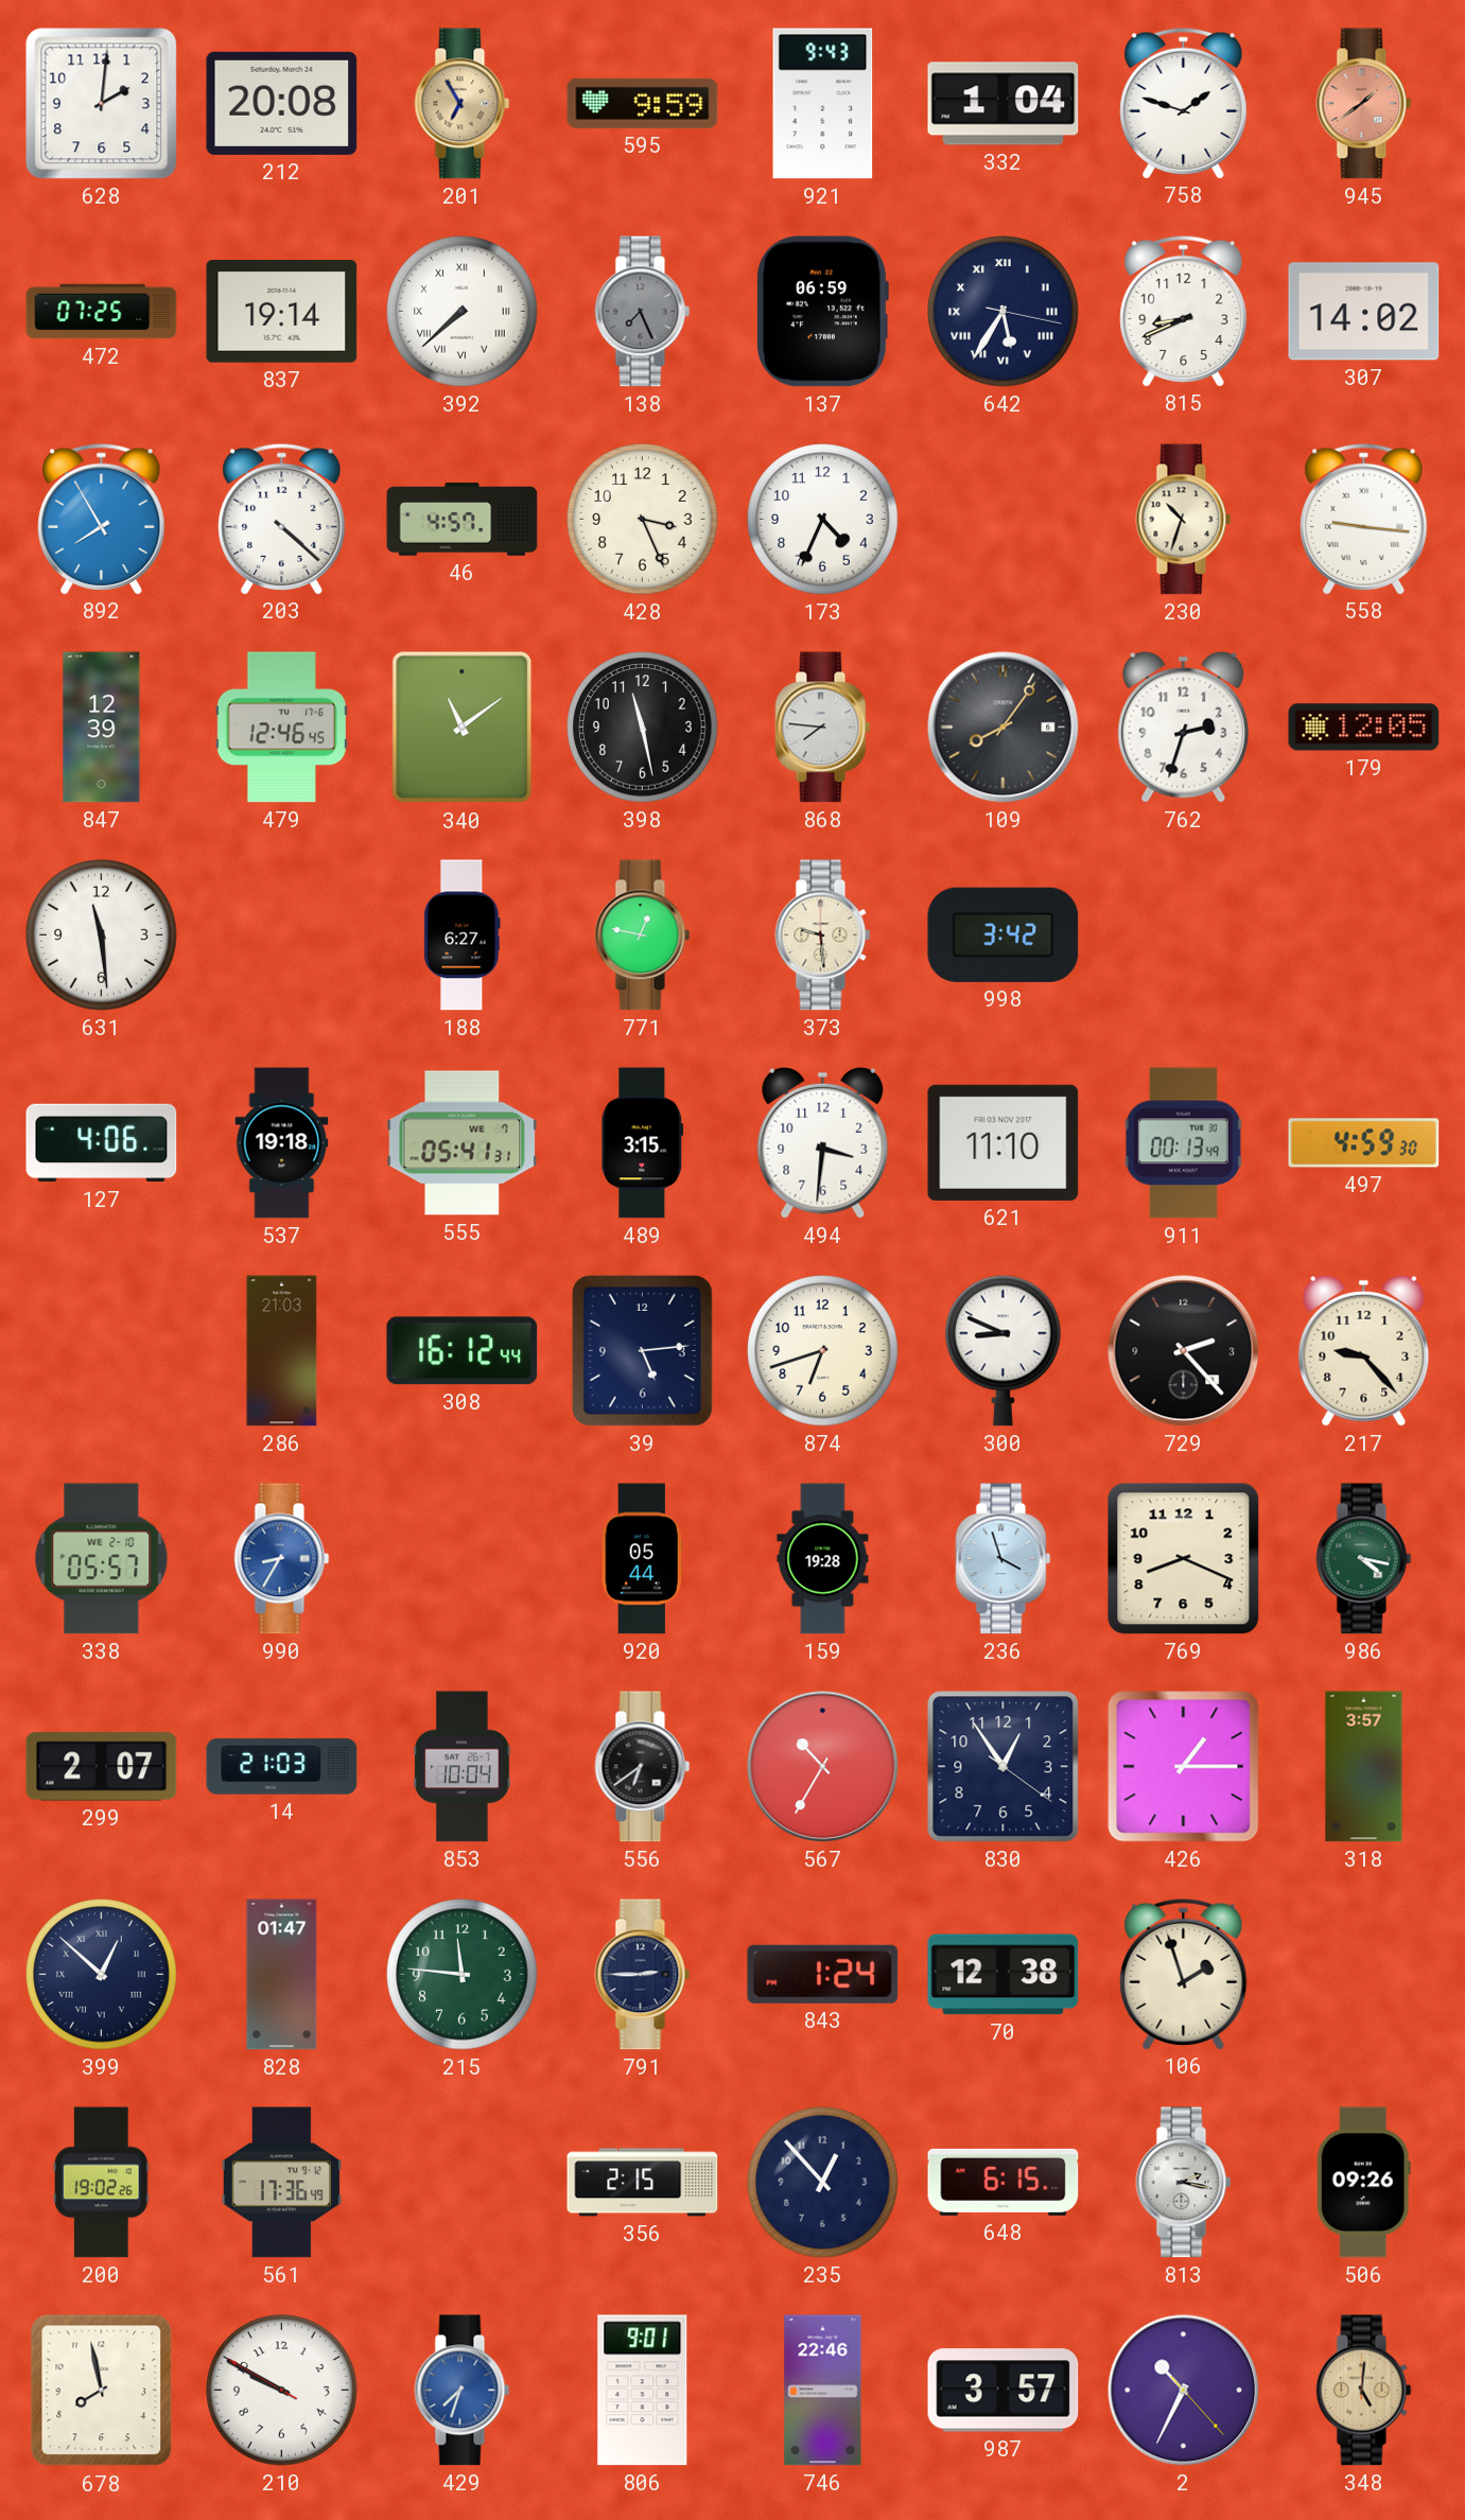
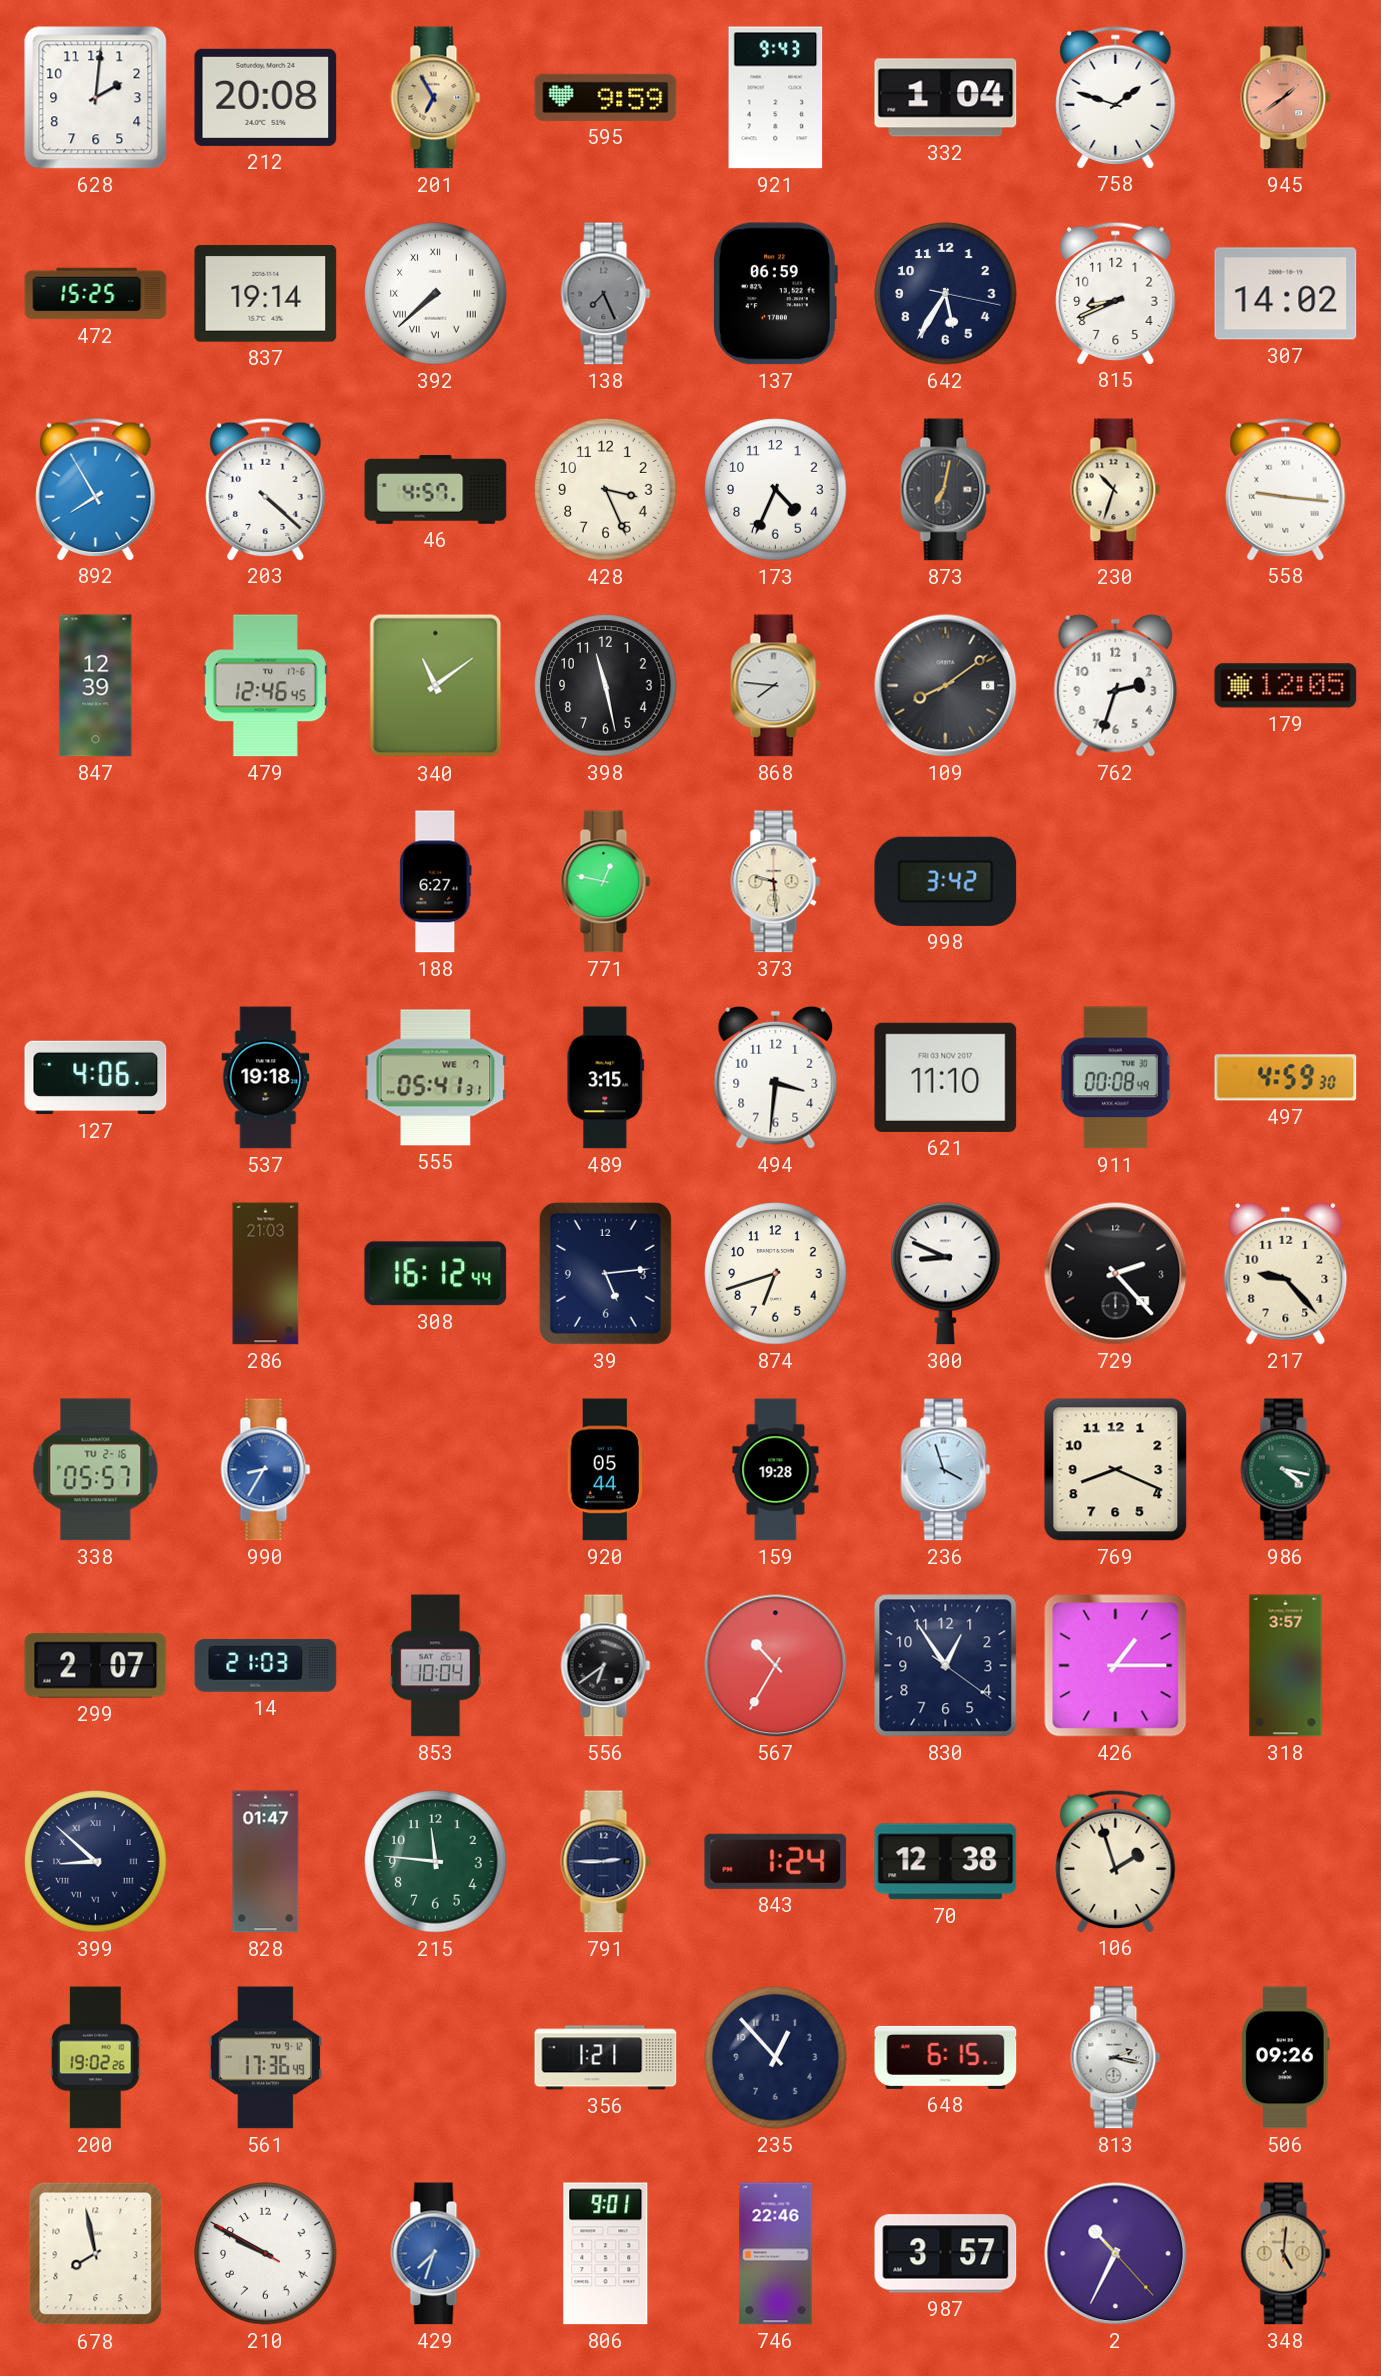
472: 07:25 -> 15:25
642 numerals: Roman -> Arabic
873: none -> 7:02
109: 8:06 -> 8:09
631: 11:29 -> none
911: 00:13 -> 00:08
338 date: WE 2-10 -> TU 2-16
399: 12:52 -> 8:52
356: 2:15 -> 1:21
